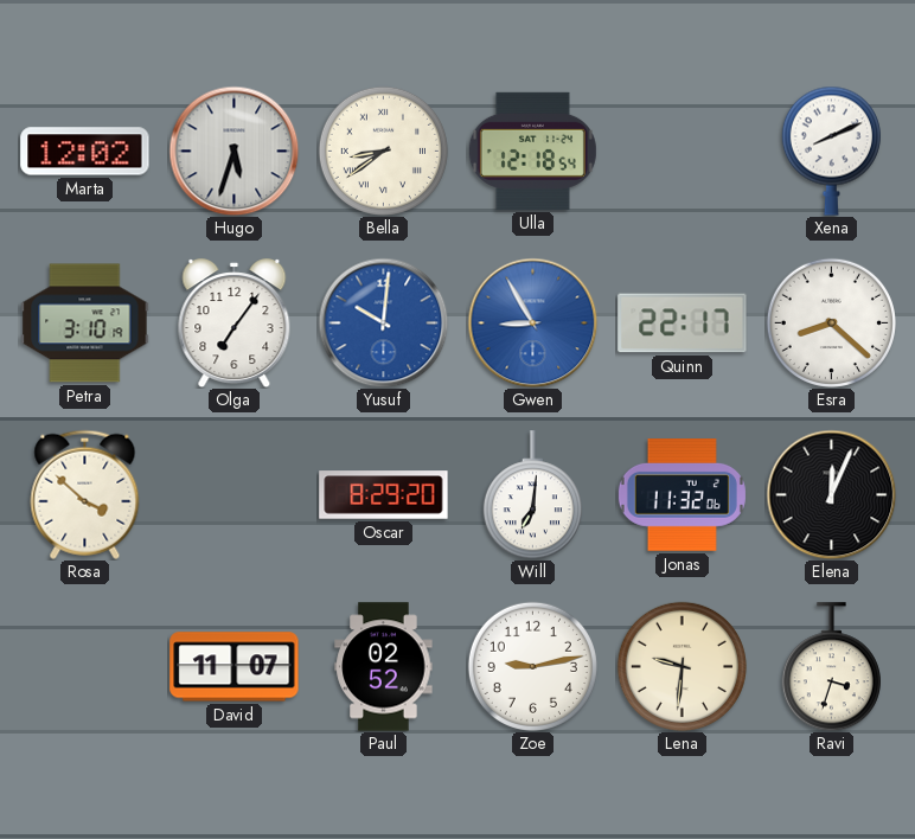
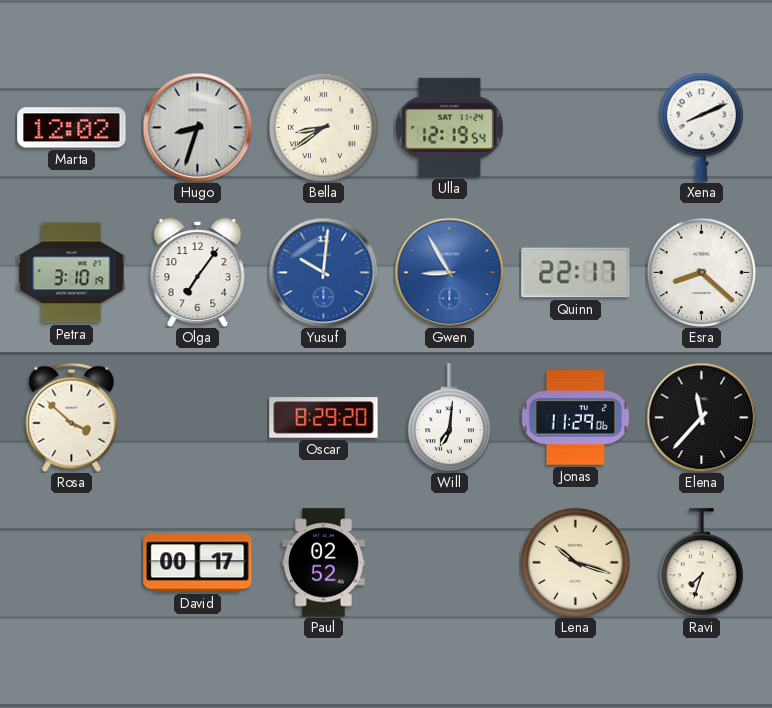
Hugo: 5:33 -> 8:33
Ulla: 12:18 -> 12:19
Jonas: 11:32 -> 11:29
Elena: 12:04 -> 11:37
David: 11:07 -> 00:17
Zoe: 9:13 -> none
Lena: 9:31 -> 10:18
Ravi: 3:33 -> 7:33
